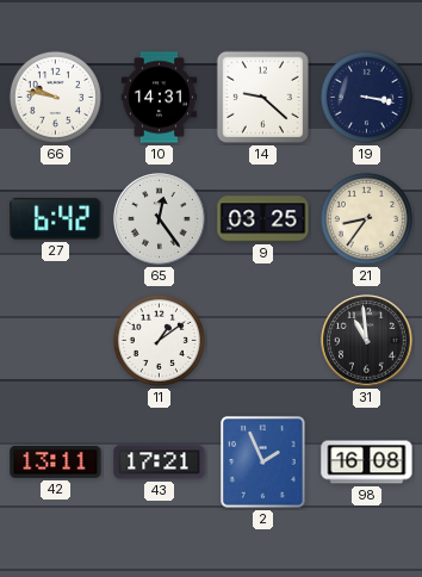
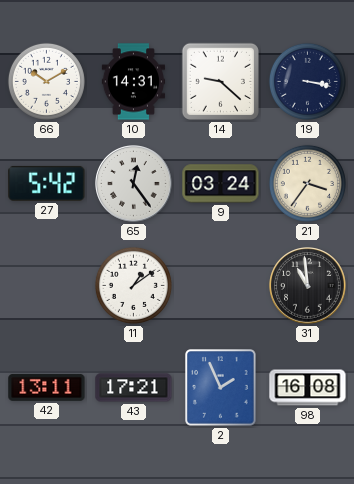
66: 9:47 -> 10:10
27: 6:42 -> 5:42
9: 03:25 -> 03:24
21: 8:36 -> 3:36
